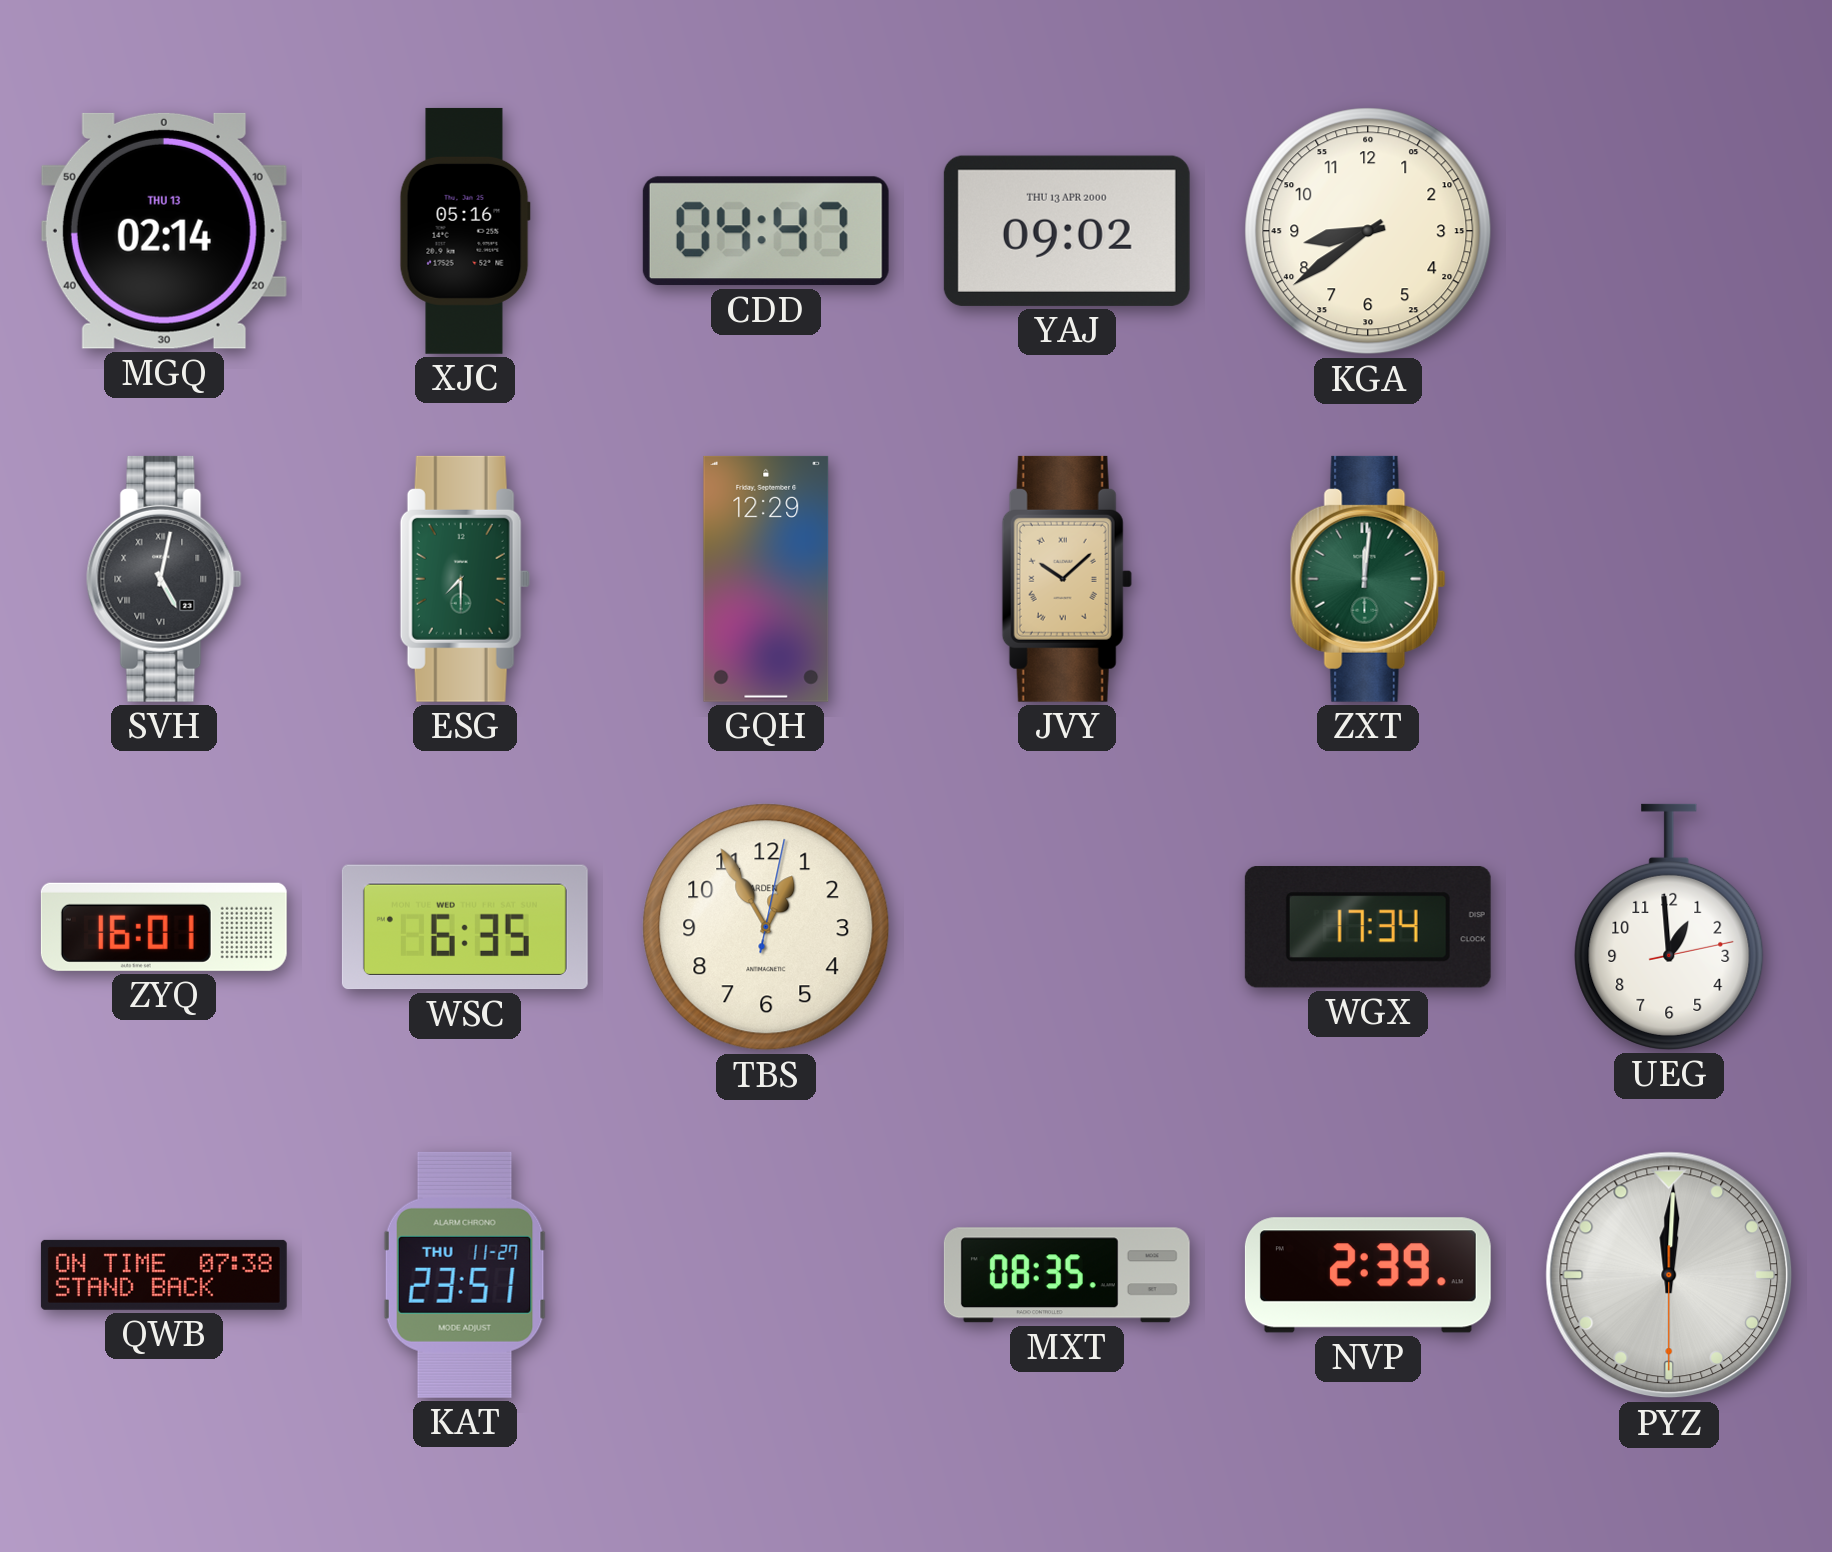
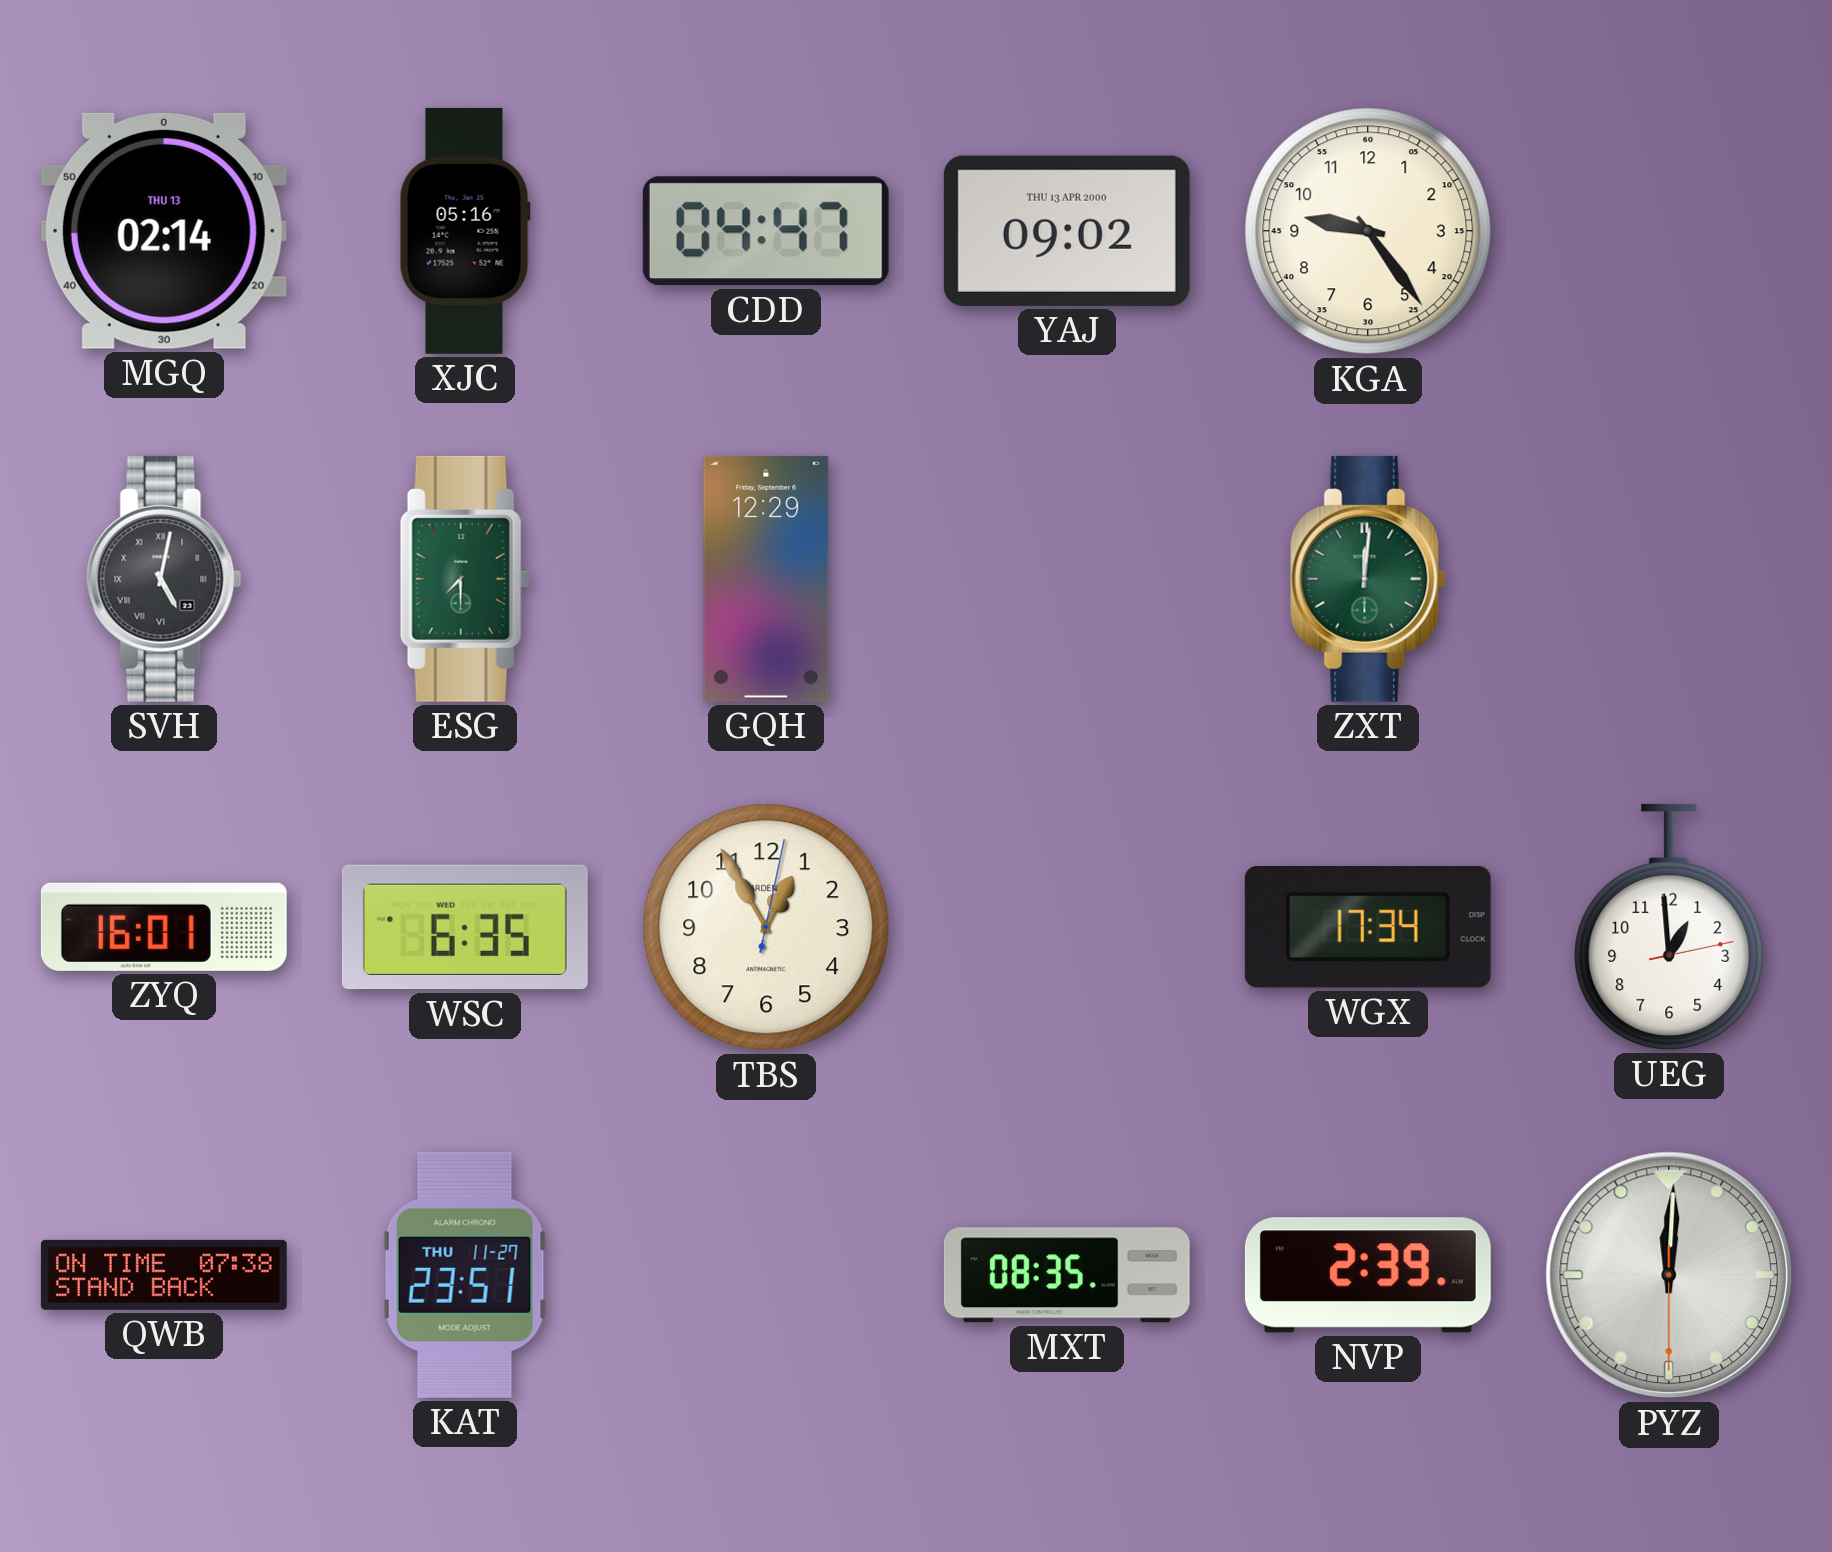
KGA: 8:39 -> 9:24
JVY: 10:08 -> none
